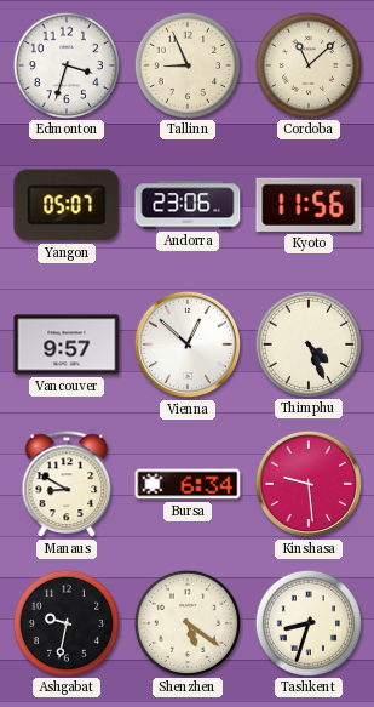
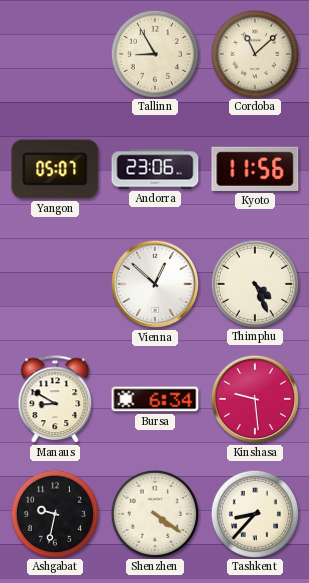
Edmonton: 3:33 -> none
Tallinn: 8:56 -> 8:55
Vancouver: 9:57 -> none
Shenzhen: 5:21 -> 4:21
Tashkent: 8:33 -> 8:37
